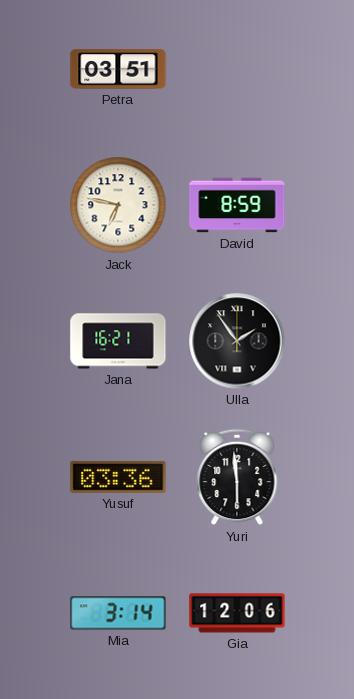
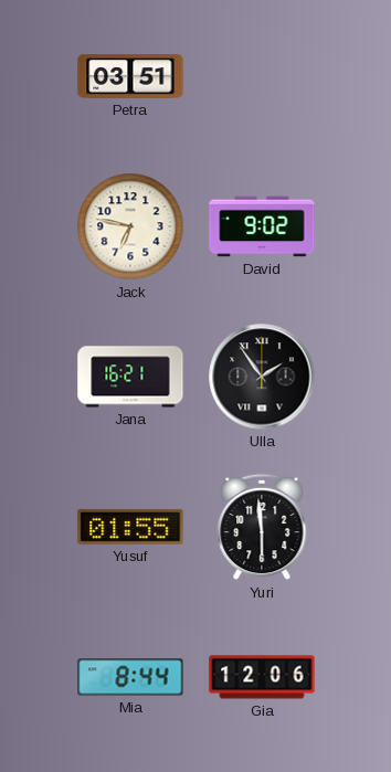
David: 8:59 -> 9:02
Yusuf: 03:36 -> 01:55
Mia: 3:14 -> 8:44
